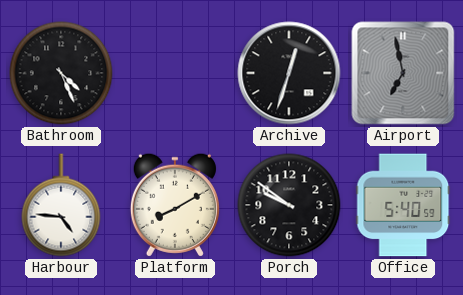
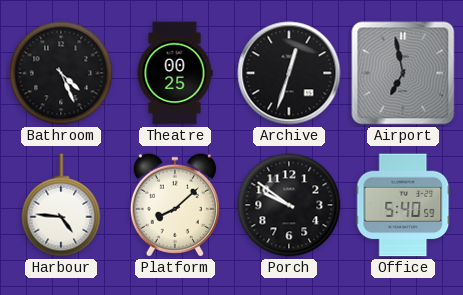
Theatre: none -> 00:25
Platform: 8:10 -> 8:08
